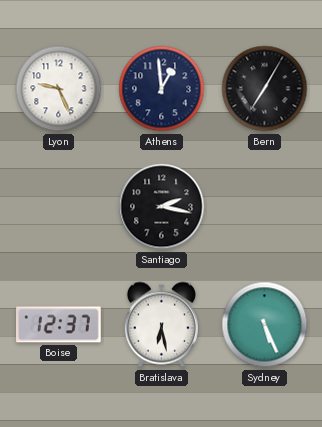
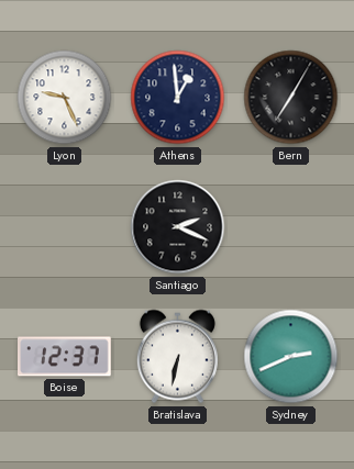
Santiago: 2:17 -> 2:19
Bratislava: 6:28 -> 6:32
Sydney: 5:26 -> 2:41
